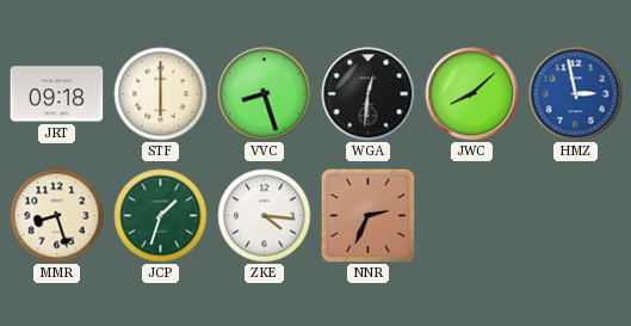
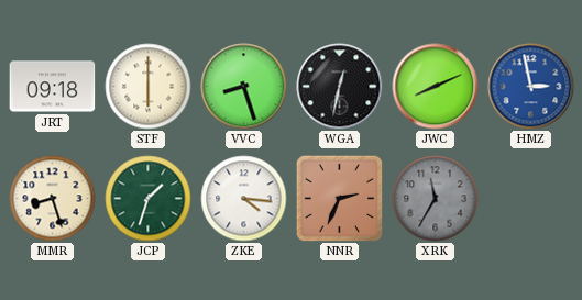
WGA: 12:31 -> 12:32
JWC: 8:08 -> 8:11
XRK: none -> 11:35
